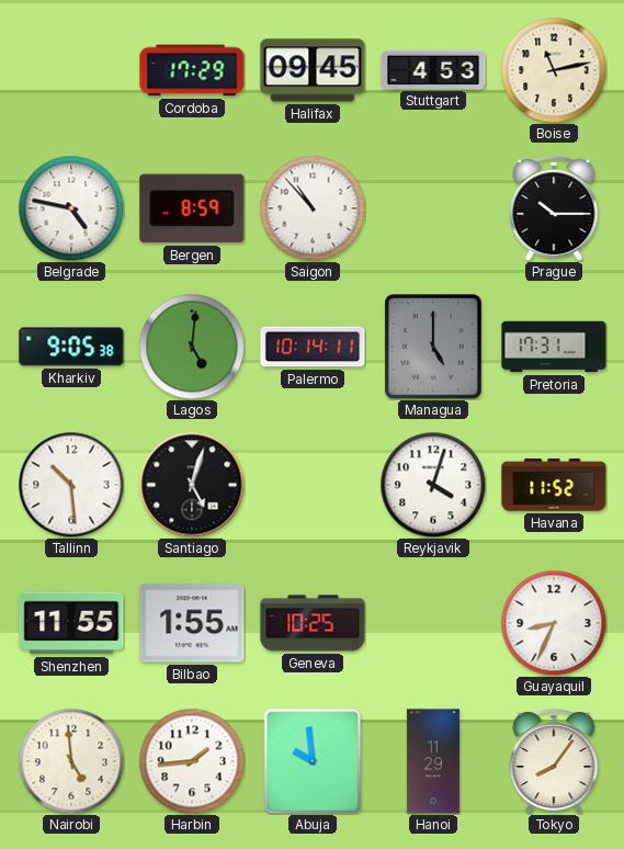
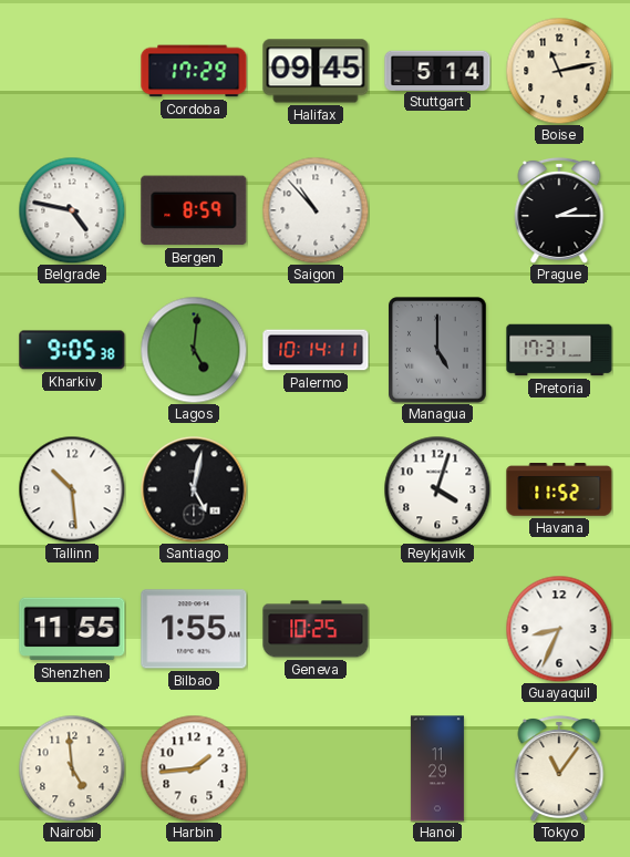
Stuttgart: 4:53 -> 5:14
Prague: 10:15 -> 2:15
Santiago: 5:03 -> 5:02
Abuja: 9:59 -> none
Tokyo: 8:06 -> 11:06
